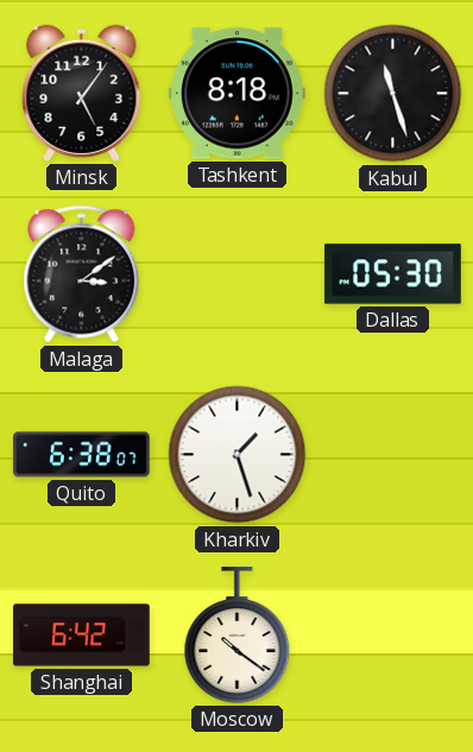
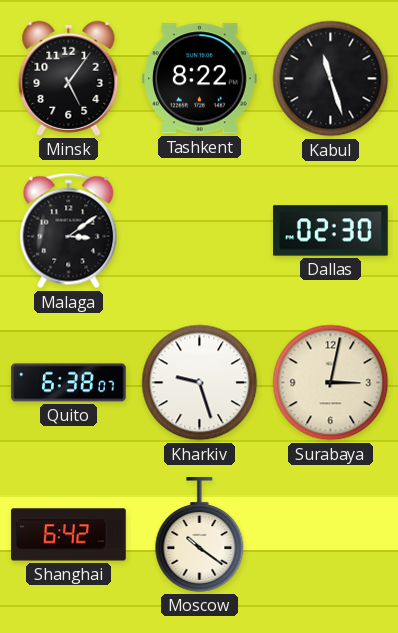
Tashkent: 8:18 -> 8:22
Dallas: 05:30 -> 02:30
Kharkiv: 1:27 -> 9:27
Surabaya: none -> 3:02
